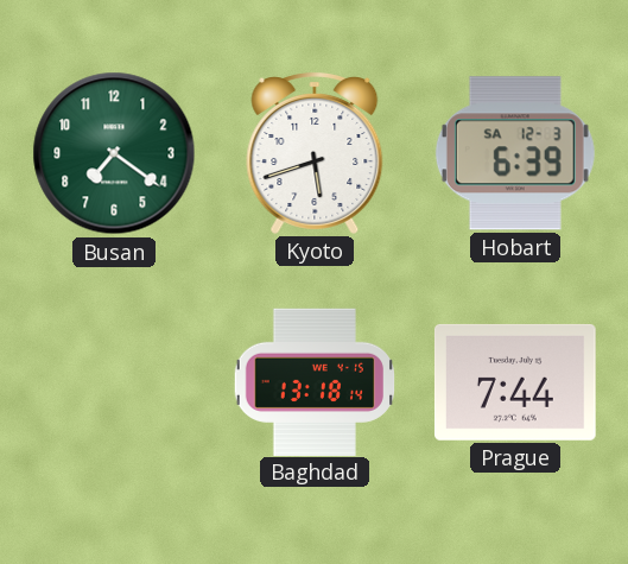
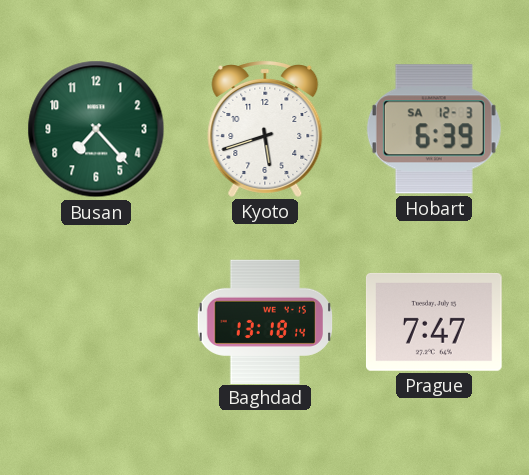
Busan: 7:21 -> 7:23
Prague: 7:44 -> 7:47
